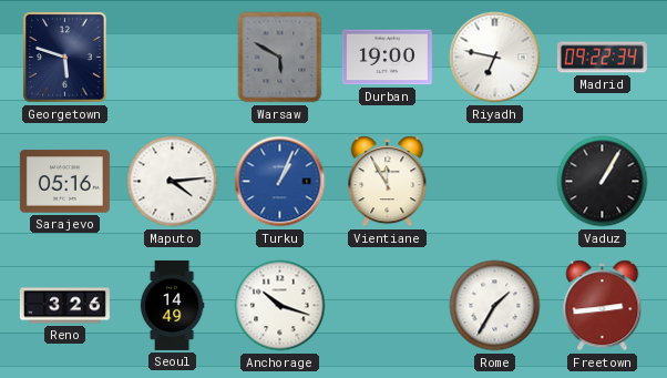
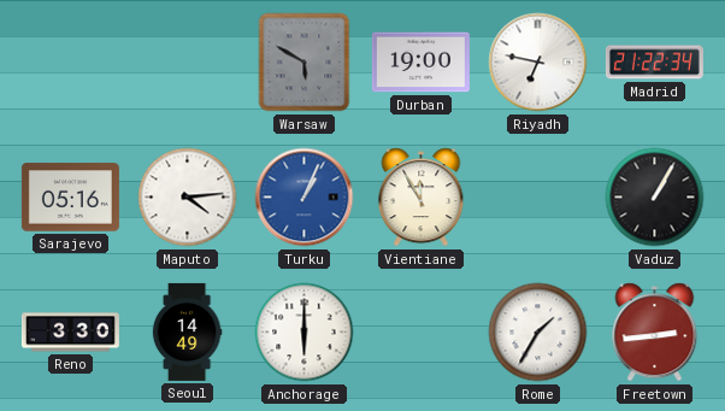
Georgetown: 5:48 -> none
Madrid: 09:22 -> 21:22
Reno: 3:26 -> 3:30
Anchorage: 10:18 -> 6:00
